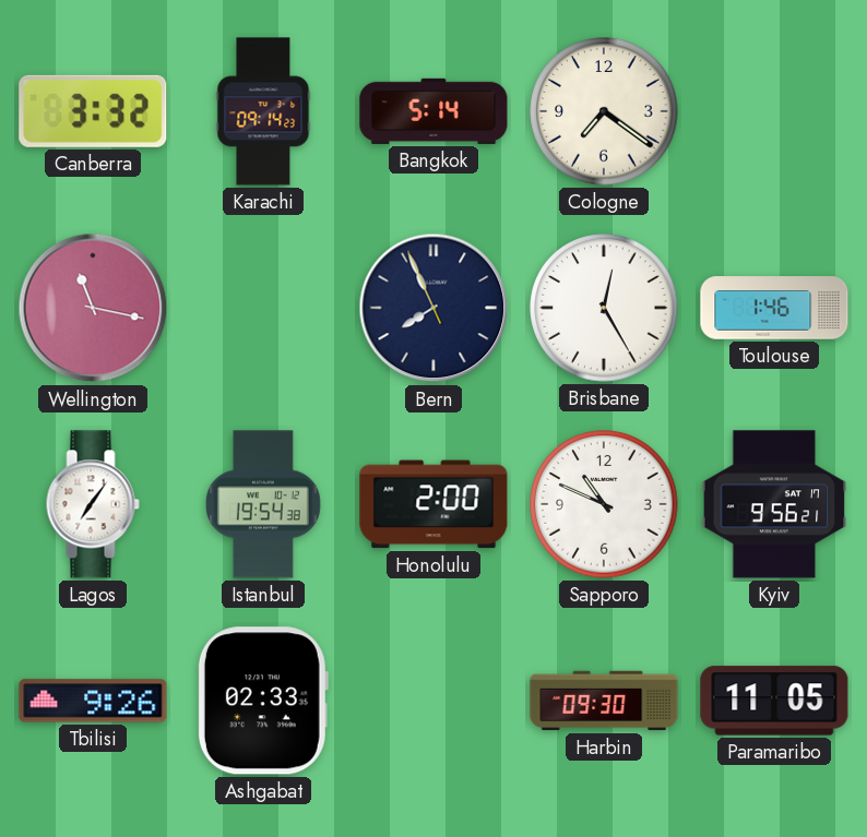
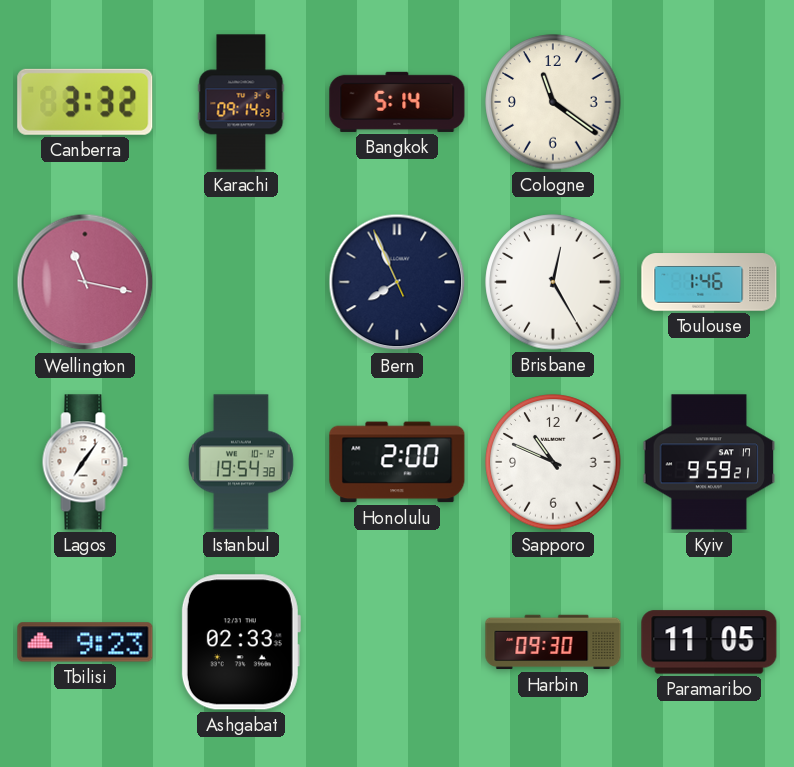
Cologne: 7:21 -> 11:21
Kyiv: 9:56 -> 9:59
Tbilisi: 9:26 -> 9:23
